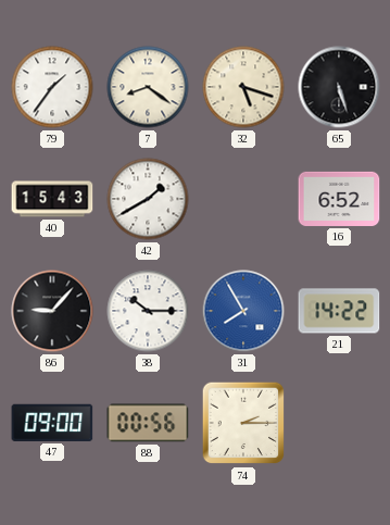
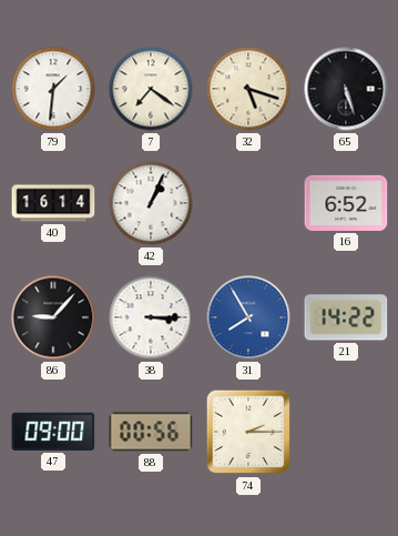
79: 1:36 -> 1:31
7: 8:21 -> 7:21
40: 15:43 -> 16:14
42: 1:40 -> 1:04
38: 10:15 -> 3:15
